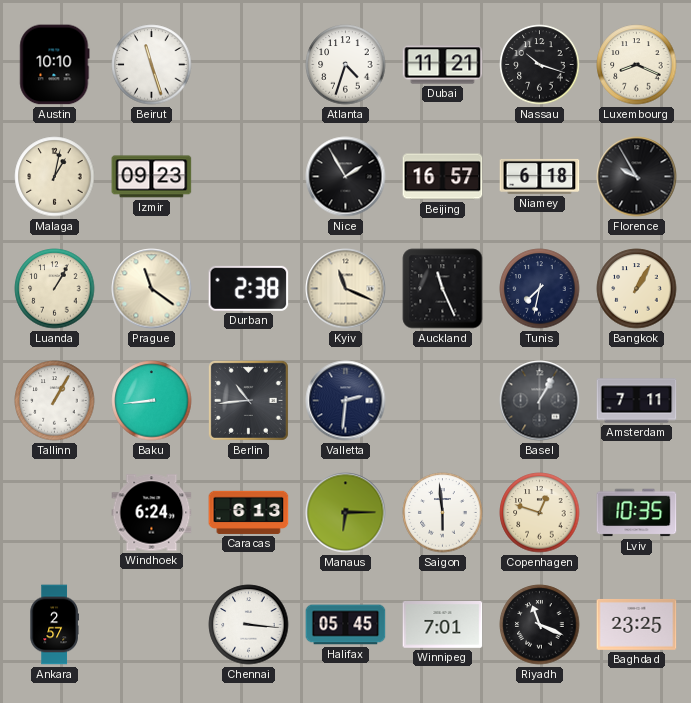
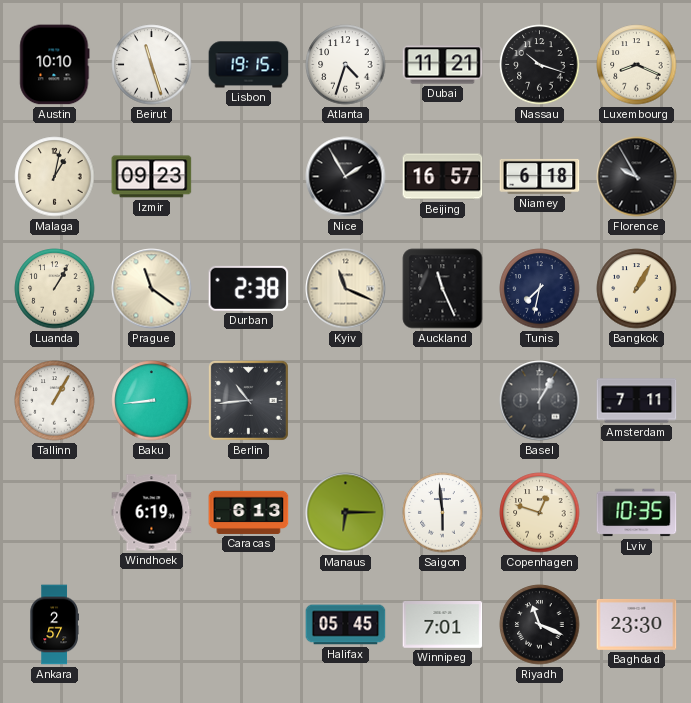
Lisbon: none -> 19:15
Valletta: 2:31 -> none
Windhoek: 6:24 -> 6:19
Chennai: 3:16 -> none
Baghdad: 23:25 -> 23:30
